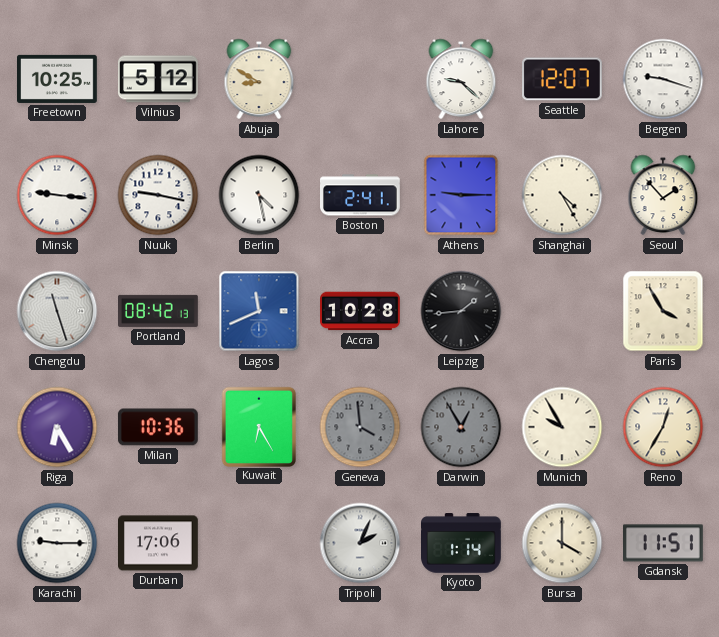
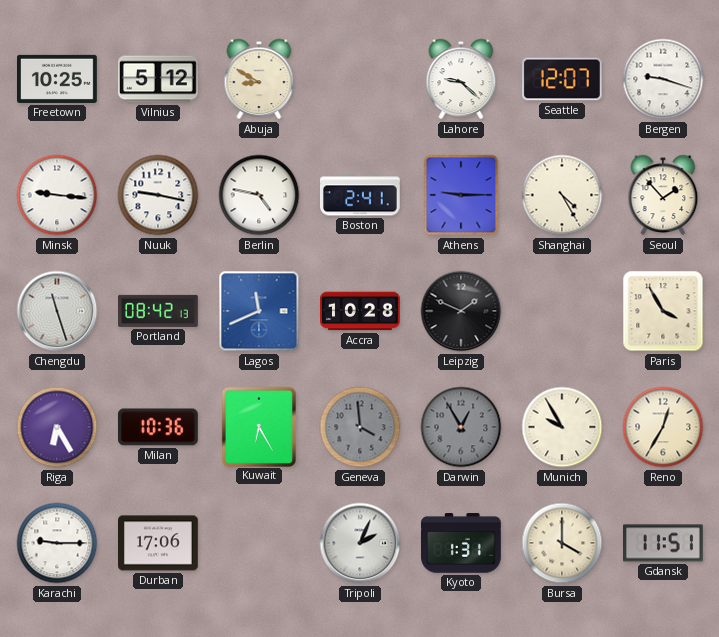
Berlin: 4:28 -> 4:47
Leipzig: 1:44 -> 1:49
Kyoto: 1:14 -> 1:31
